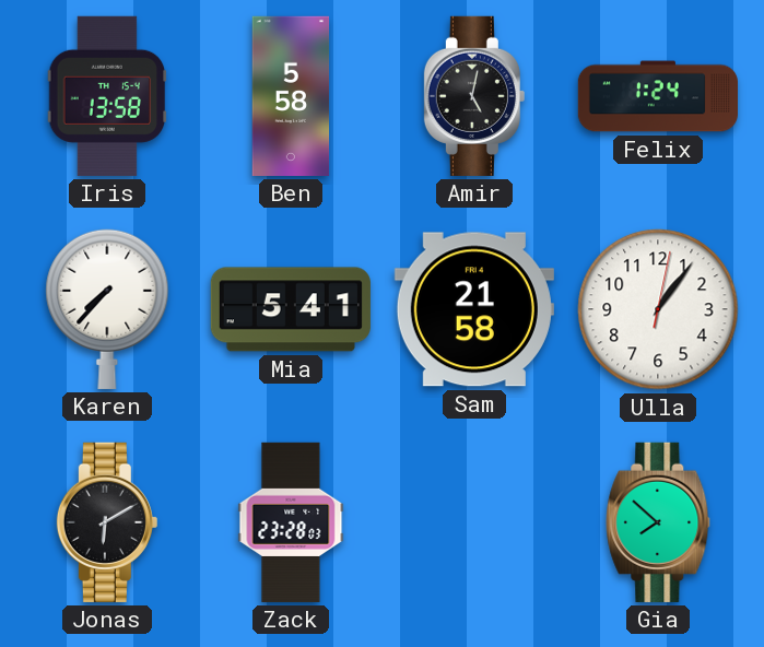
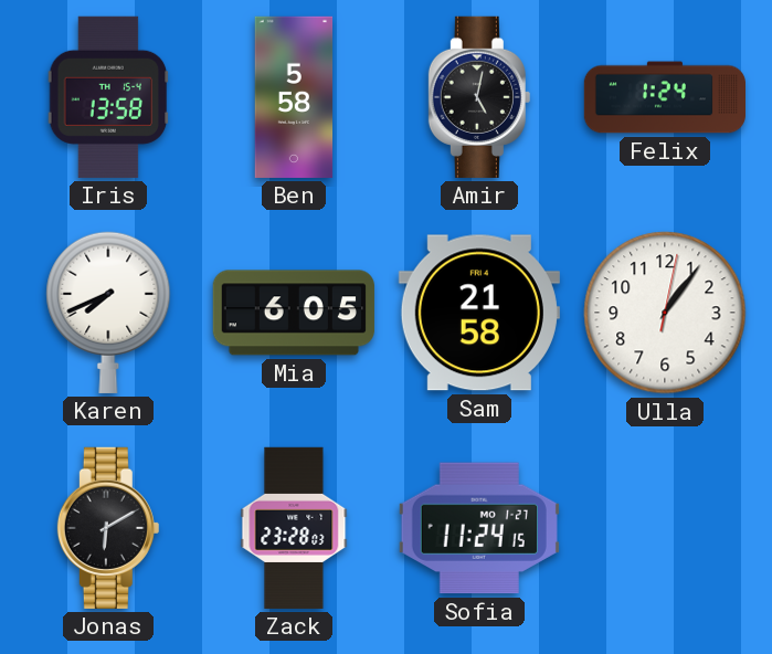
Karen: 7:37 -> 7:41
Mia: 5:41 -> 6:05
Sofia: none -> 11:24
Gia: 7:52 -> none
